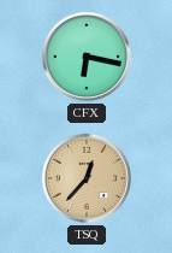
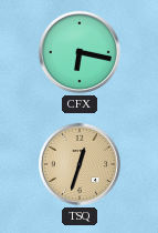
TSQ: 12:37 -> 12:33
